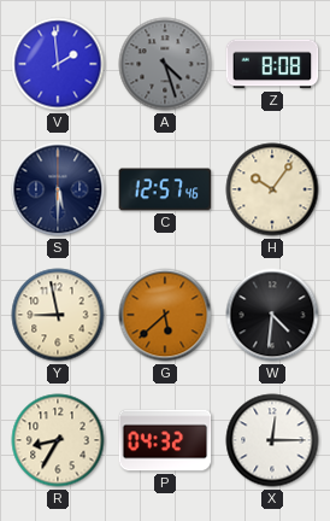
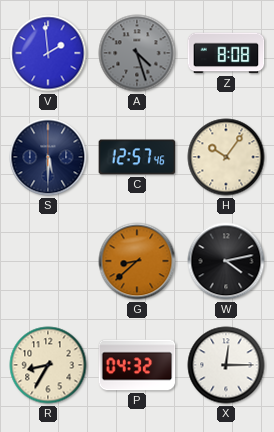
Y: 8:58 -> none
G: 5:38 -> 8:38
W: 4:31 -> 4:13
